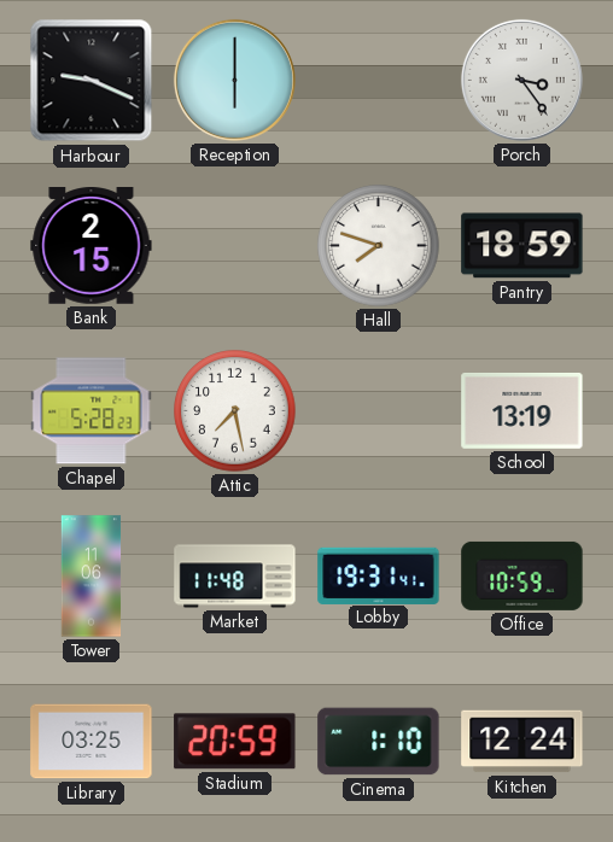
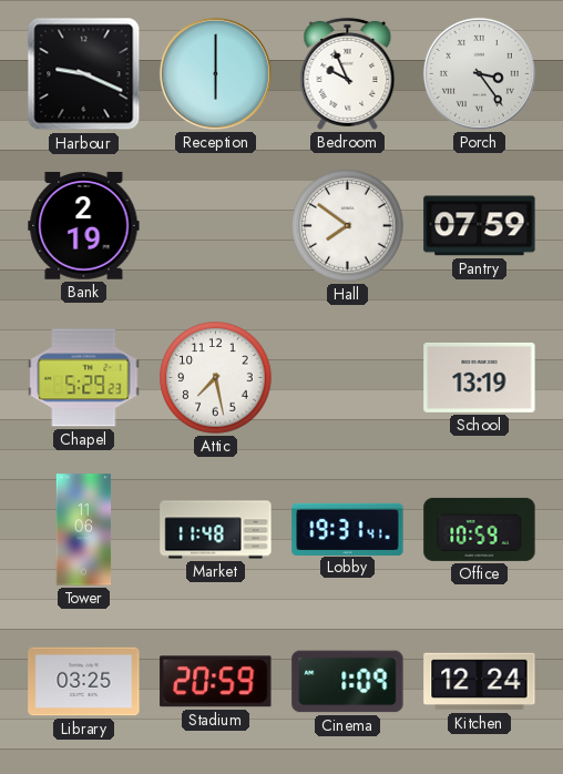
Bedroom: none -> 9:56
Bank: 2:15 -> 2:19
Hall: 7:48 -> 7:51
Pantry: 18:59 -> 07:59
Chapel: 5:28 -> 5:29
Cinema: 1:10 -> 1:09
